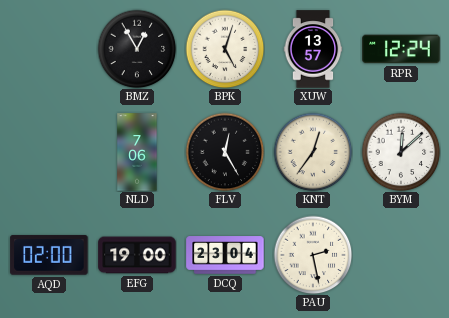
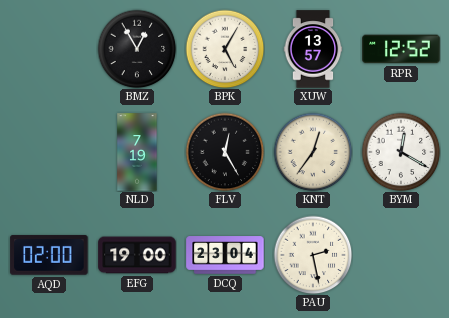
BPK: 5:03 -> 5:05
RPR: 12:24 -> 12:52
NLD: 7:06 -> 7:19
BYM: 12:08 -> 12:20
